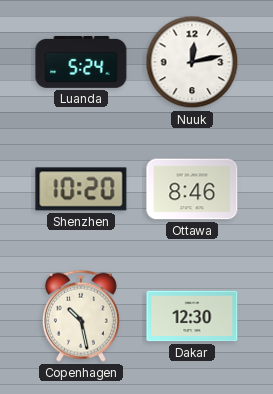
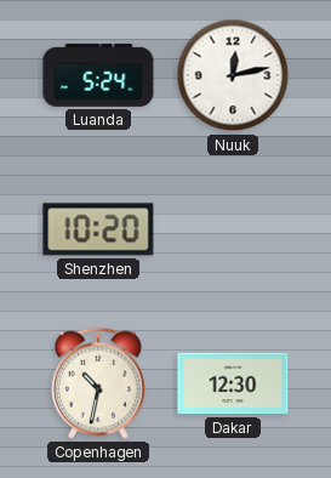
Ottawa: 8:46 -> none
Copenhagen: 10:28 -> 10:32
